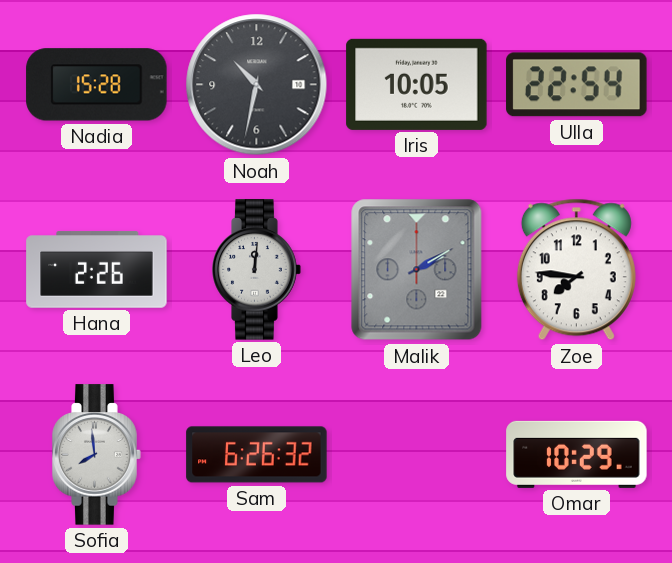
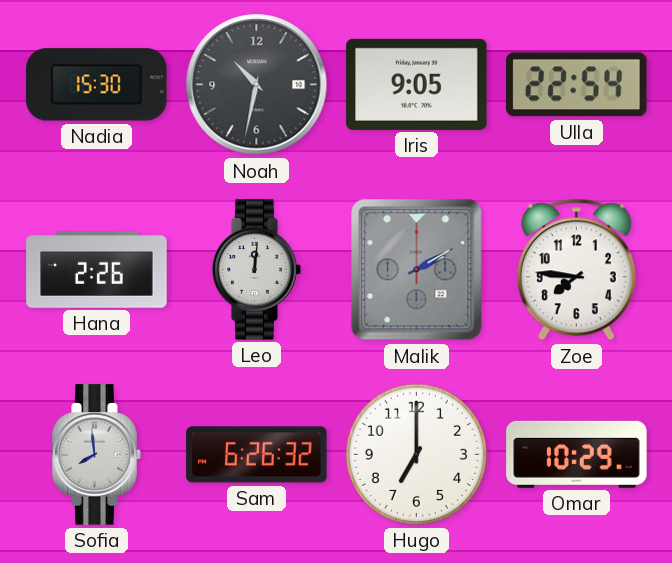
Nadia: 15:28 -> 15:30
Iris: 10:05 -> 9:05
Hugo: none -> 7:00
